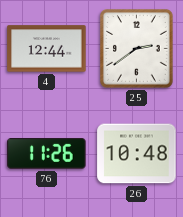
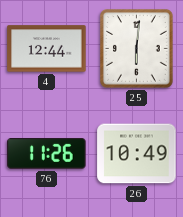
25: 2:39 -> 6:01
26: 10:48 -> 10:49
